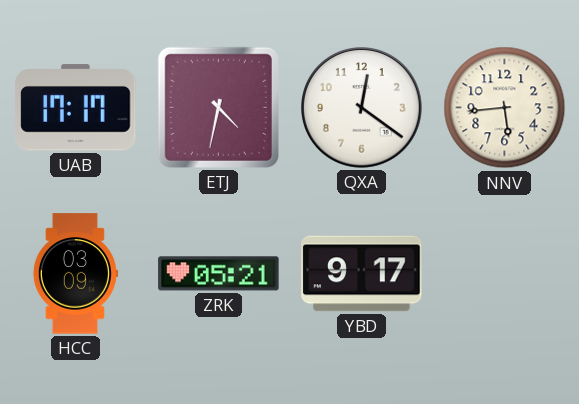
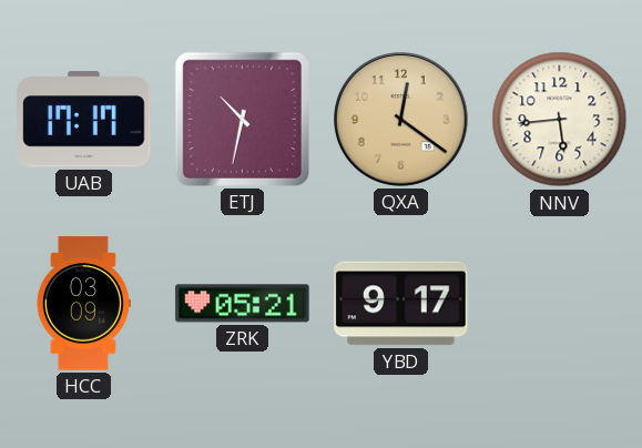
ETJ: 4:32 -> 10:32
QXA dial: white -> champagne
